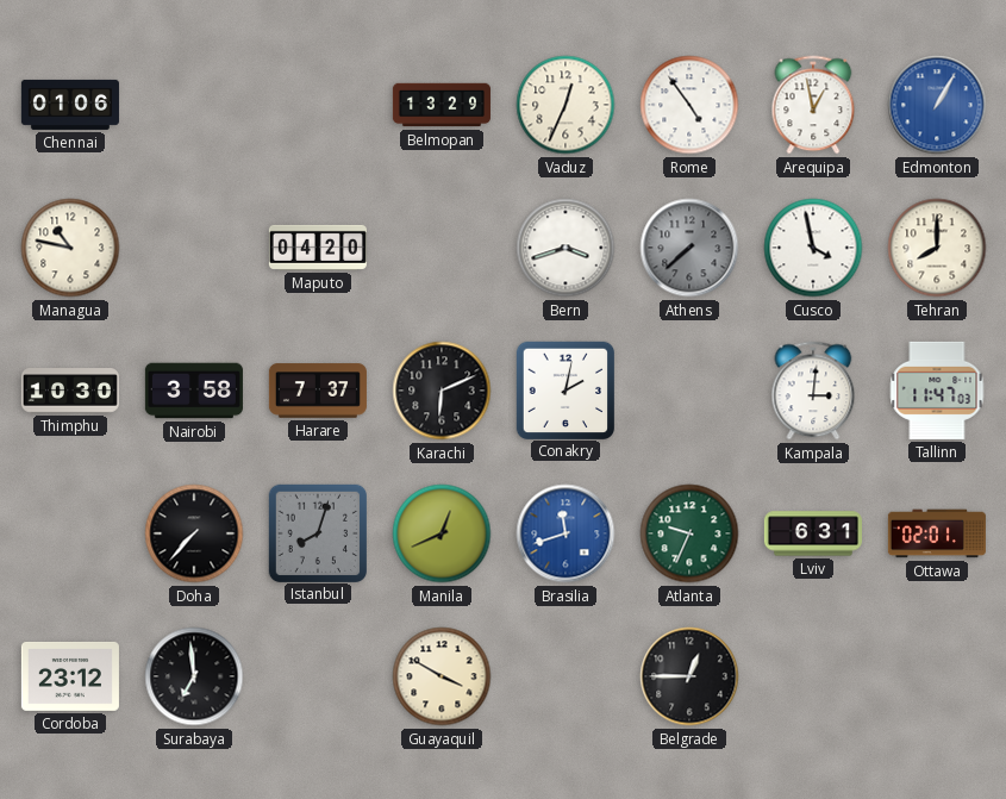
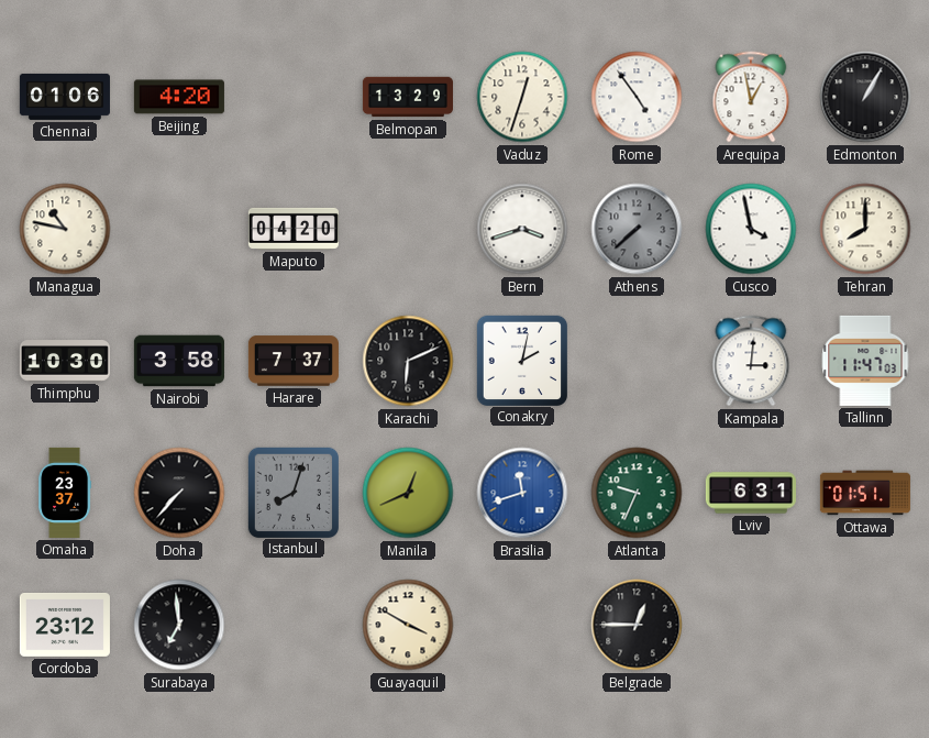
Beijing: none -> 4:20
Vaduz: 12:34 -> 12:33
Edmonton dial: blue -> black
Omaha: none -> 23:37
Ottawa: 02:01 -> 01:51
